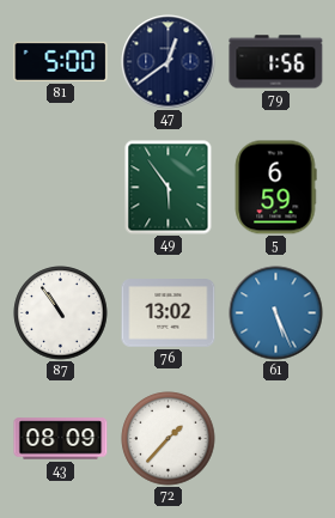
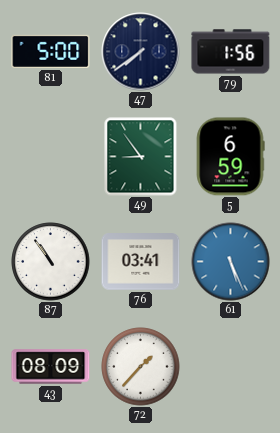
47: 12:39 -> 7:39
49: 5:54 -> 8:54
76: 13:02 -> 03:41
